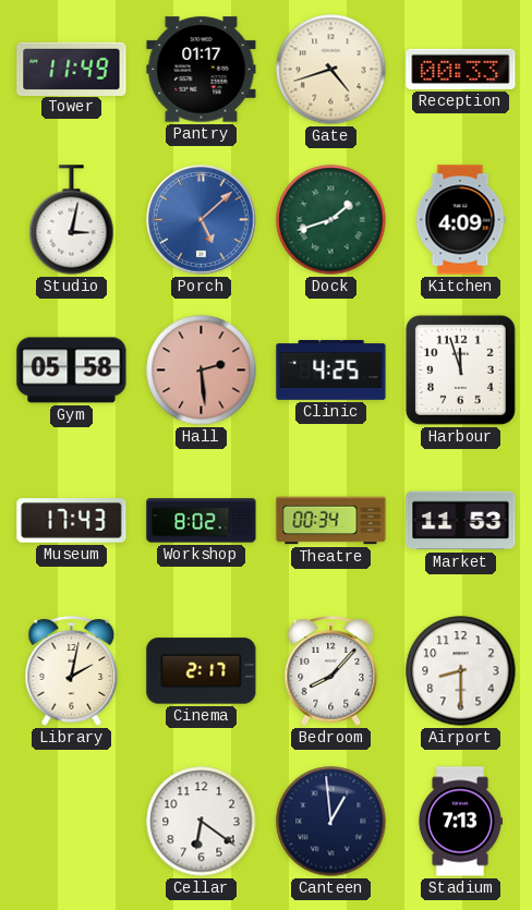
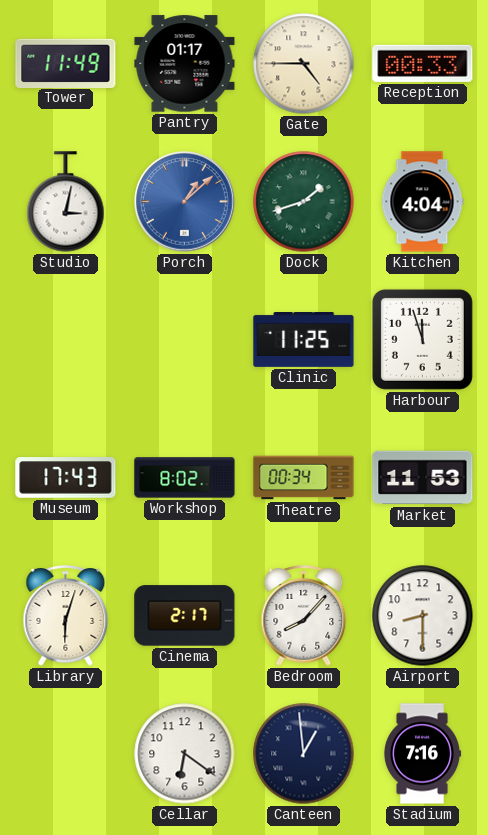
Gate: 4:42 -> 4:45
Porch: 5:08 -> 1:08
Kitchen: 4:09 -> 4:04
Gym: 05:58 -> none
Hall: 2:29 -> none
Clinic: 4:25 -> 11:25
Library: 2:02 -> 6:03
Stadium: 7:13 -> 7:16
